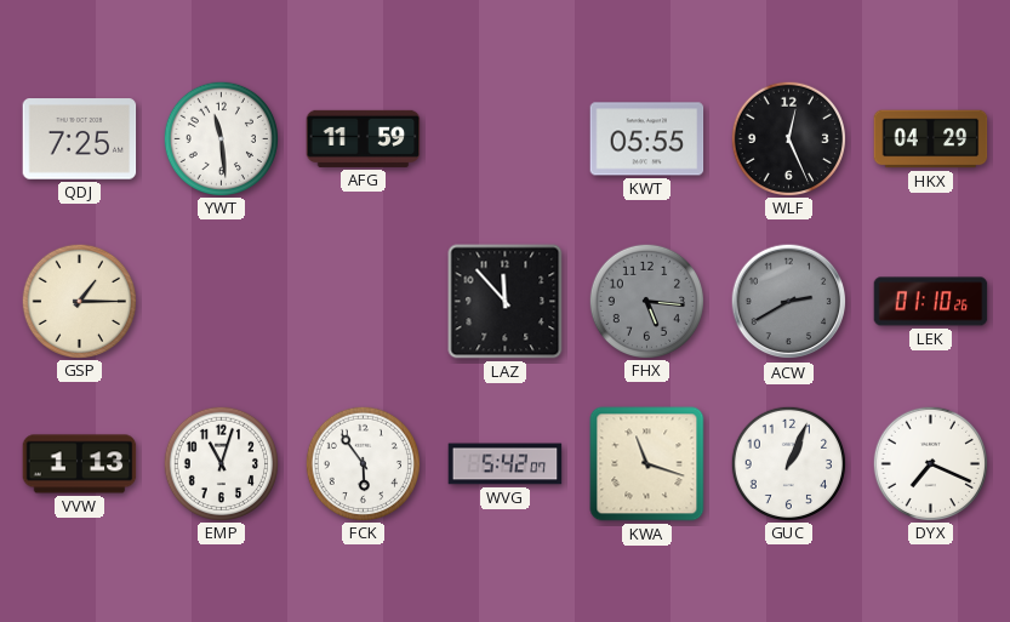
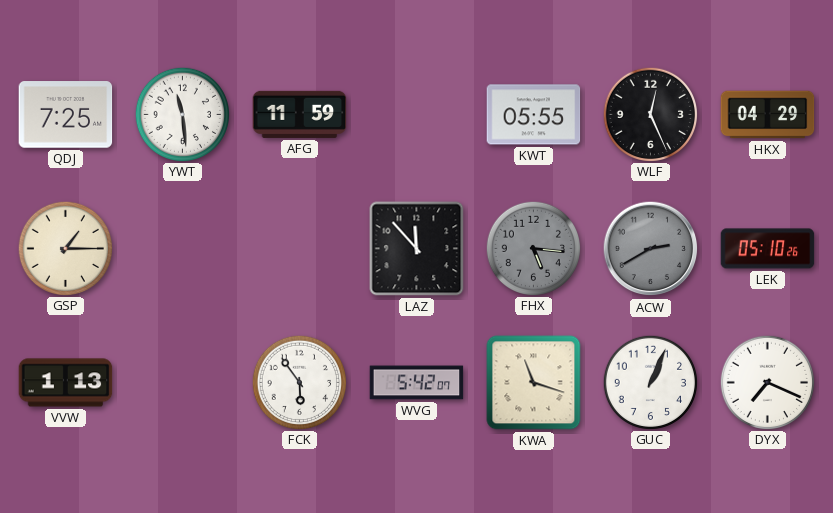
LEK: 01:10 -> 05:10
EMP: 11:03 -> none
